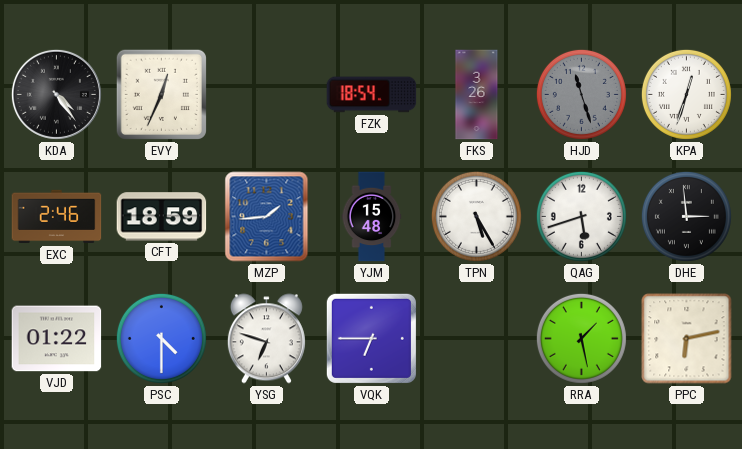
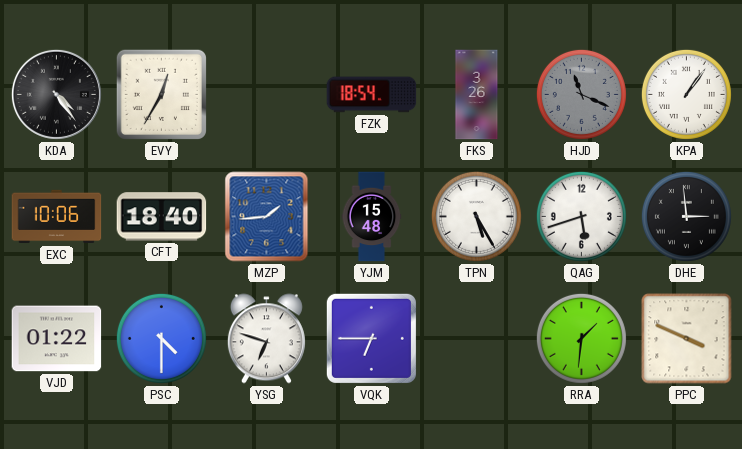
EVY: 12:34 -> 12:35
HJD: 11:27 -> 11:19
KPA: 12:33 -> 1:06
EXC: 2:46 -> 10:06
CFT: 18:59 -> 18:40
RRA: 1:28 -> 1:31
PPC: 6:13 -> 3:49
